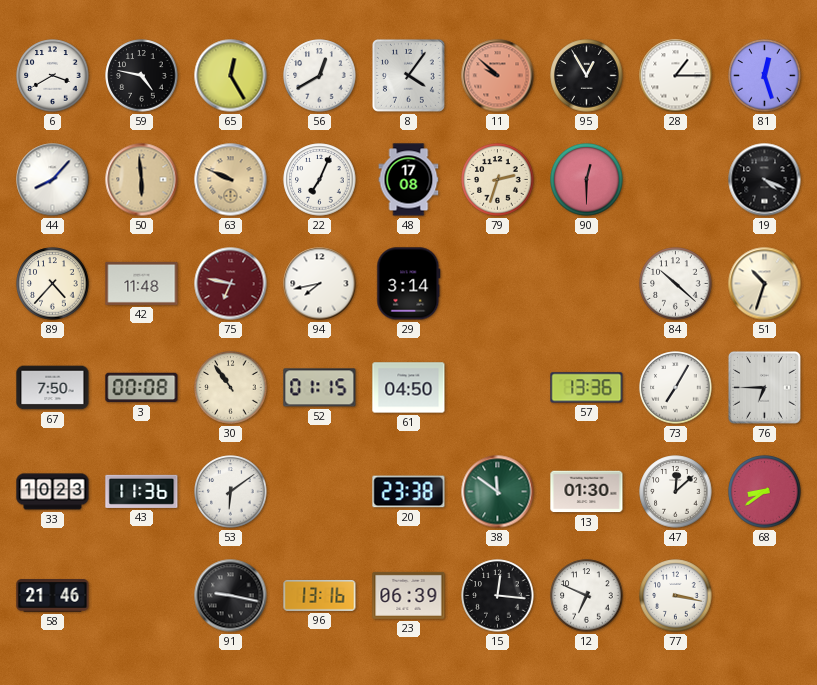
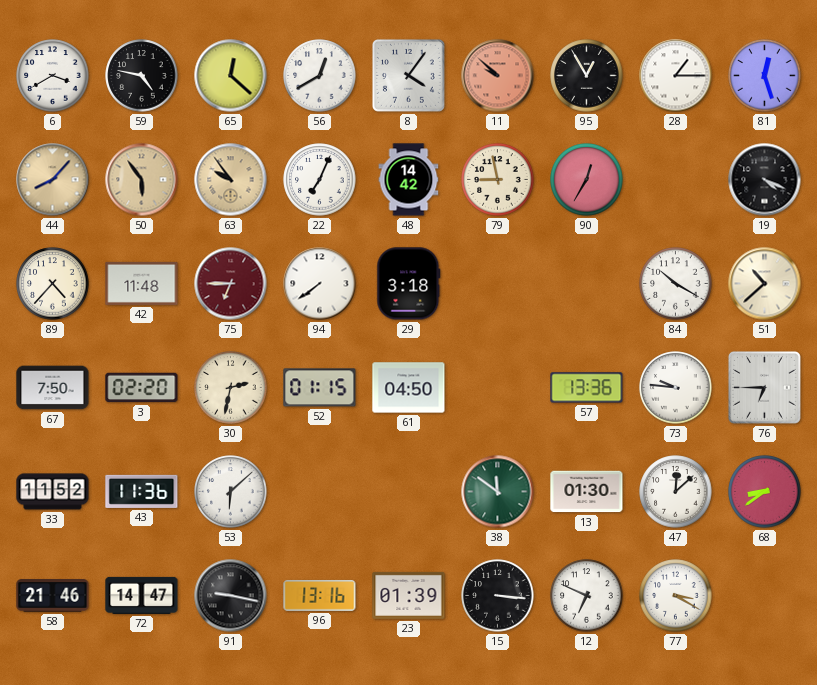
65: 12:25 -> 12:22
44 dial: white -> champagne
50: 5:59 -> 5:54
63: 9:49 -> 9:54
48: 17:08 -> 14:42
79: 2:33 -> 8:58
90: 12:30 -> 12:35
75: 6:47 -> 6:45
94: 7:43 -> 7:39
29: 3:14 -> 3:18
84: 10:22 -> 10:20
51: 10:33 -> 10:38
3: 00:08 -> 02:20
30: 10:54 -> 2:32
73: 7:05 -> 9:46
33: 10:23 -> 11:52
53: 6:09 -> 6:08
20: 23:38 -> none
72: none -> 14:47
23: 06:39 -> 01:39
15: 12:16 -> 3:16
77: 3:17 -> 3:20
